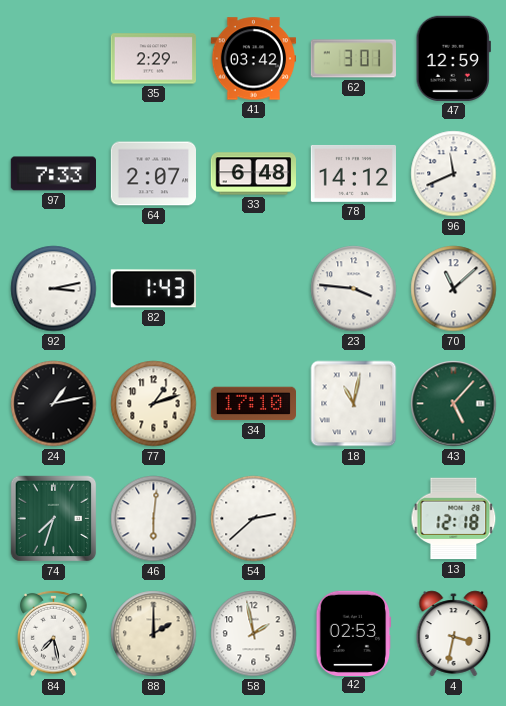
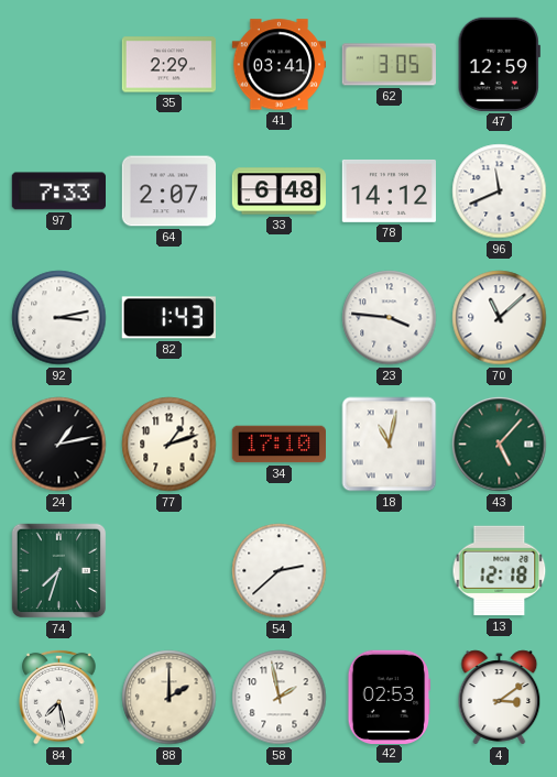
41: 03:42 -> 03:41
62: 3:01 -> 3:05
46: 6:01 -> none
4: 3:32 -> 3:09
